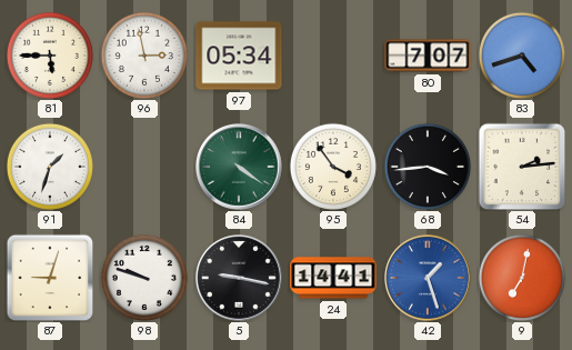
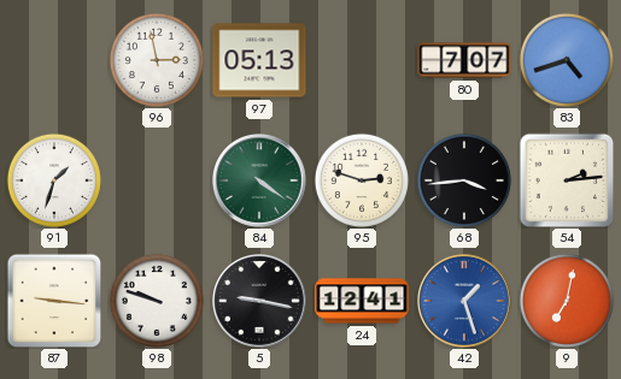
81: 5:45 -> none
97: 05:34 -> 05:13
95: 3:54 -> 2:48
87: 9:03 -> 9:16
24: 14:41 -> 12:41
